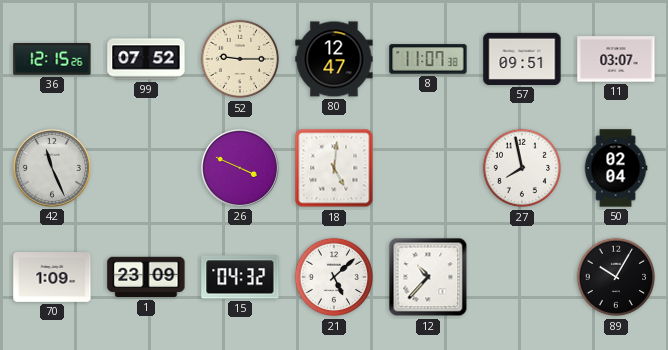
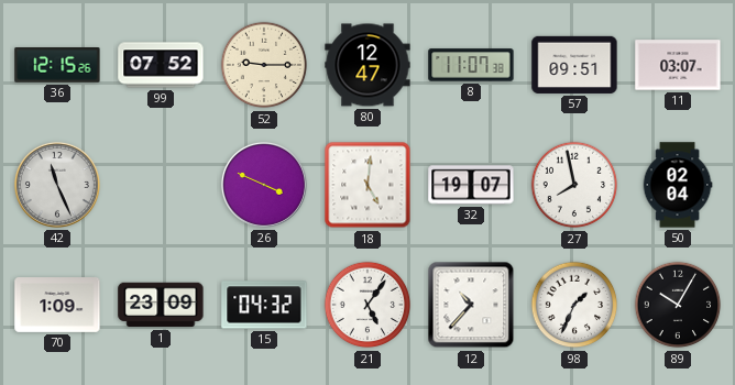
32: none -> 19:07
21: 5:08 -> 5:06
98: none -> 1:34
